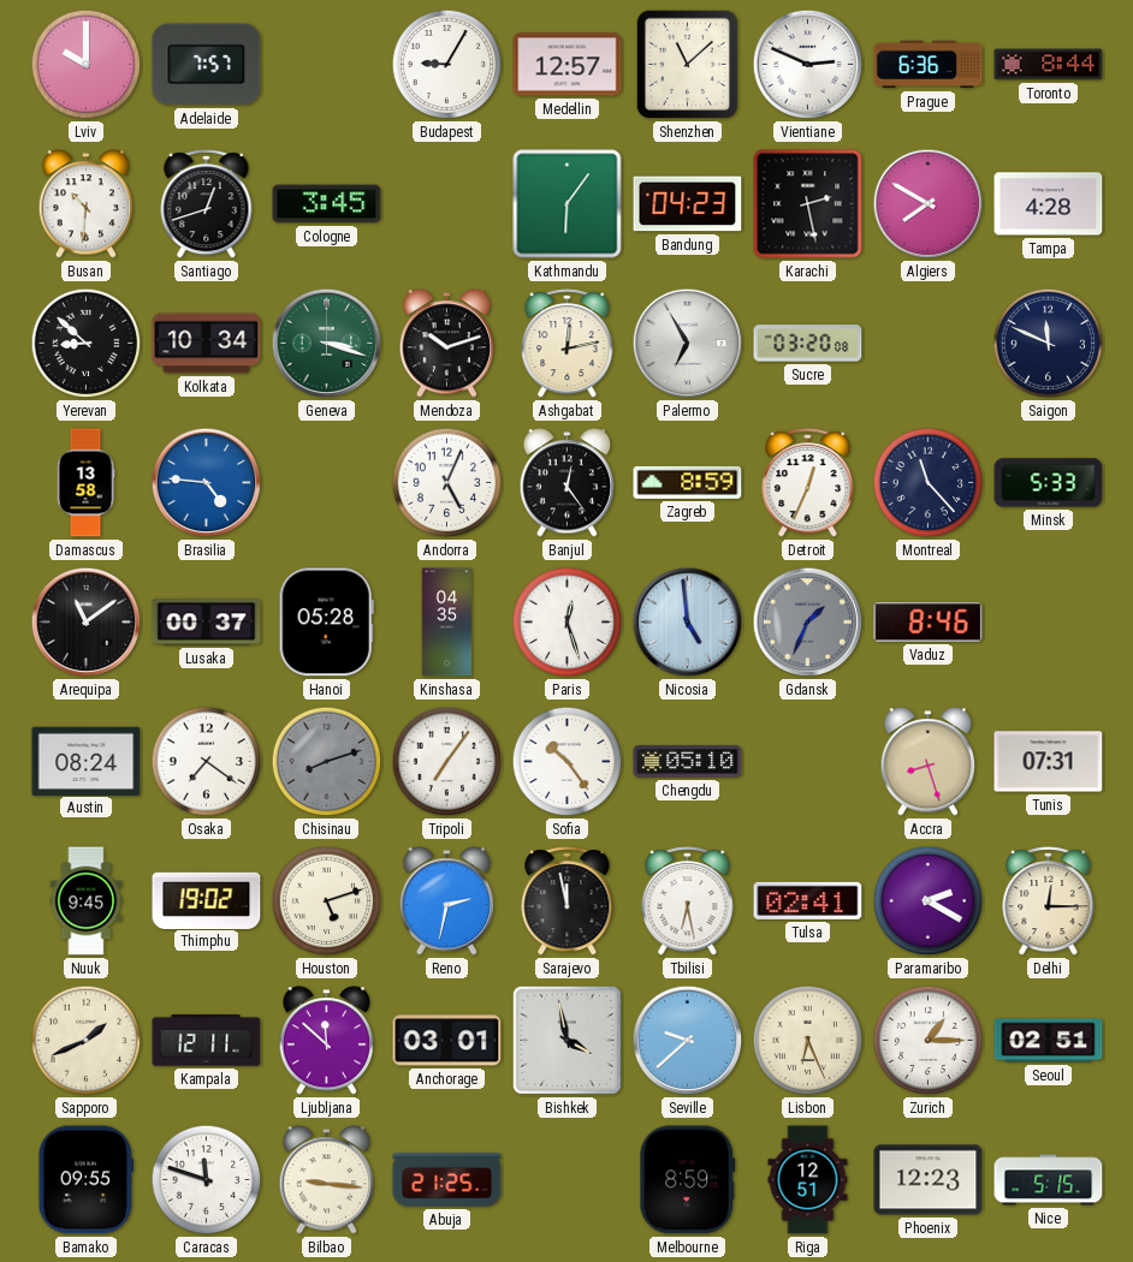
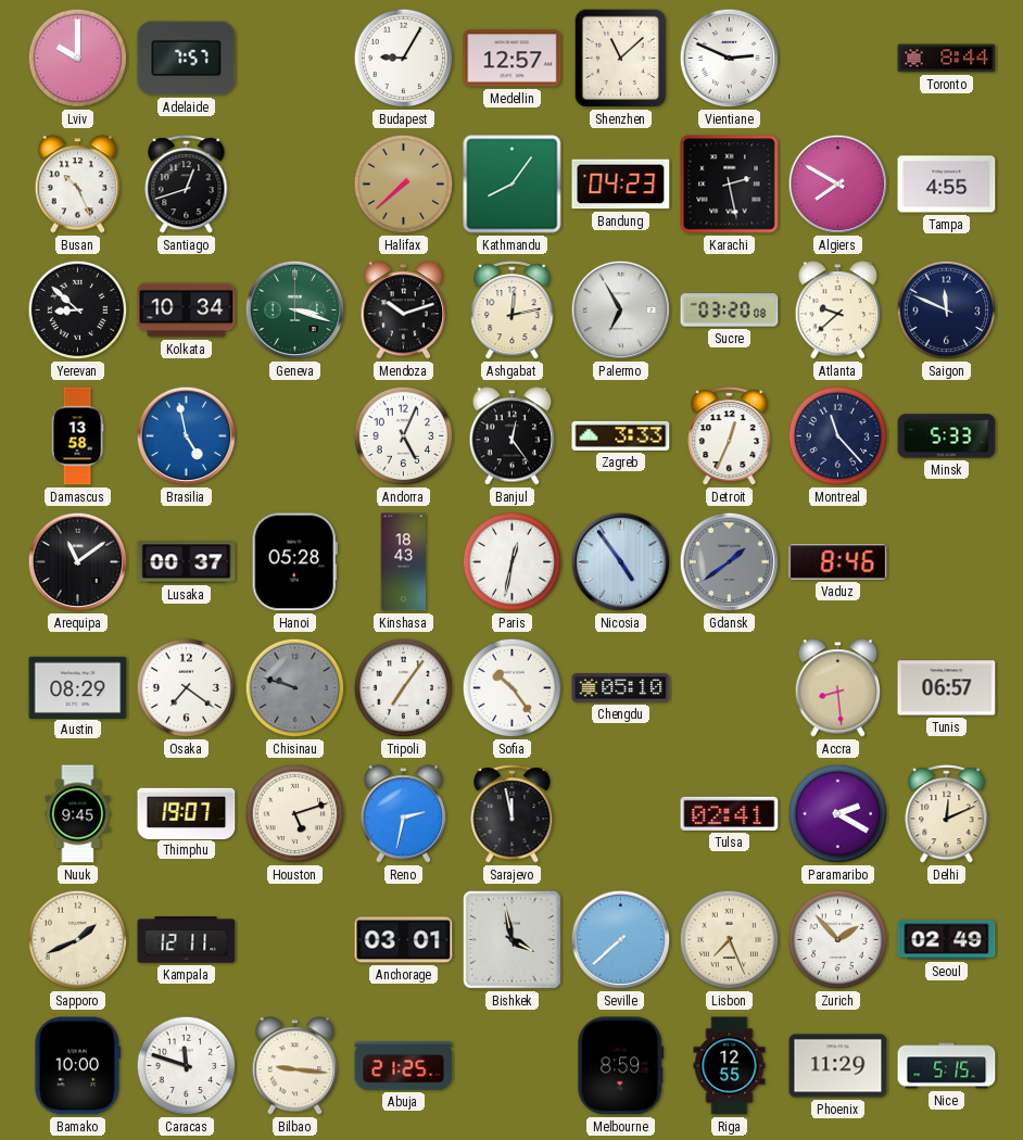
Prague: 6:36 -> none
Busan: 10:31 -> 10:26
Cologne: 3:45 -> none
Halifax: none -> 7:38
Kathmandu: 6:06 -> 8:06
Tampa: 4:28 -> 4:55
Atlanta: none -> 9:38
Brasilia: 4:46 -> 4:58
Zagreb: 8:59 -> 3:33
Kinshasa: 04:35 -> 18:43
Paris: 12:27 -> 12:32
Nicosia: 4:59 -> 4:54
Gdansk: 1:34 -> 1:39
Austin: 08:24 -> 08:29
Chisinau: 8:12 -> 9:48
Accra: 8:27 -> 8:29
Tunis: 07:31 -> 06:57
Thimphu: 19:02 -> 19:07
Tbilisi: 6:28 -> none
Delhi: 12:15 -> 12:11
Ljubljana: 11:52 -> none
Seville: 9:38 -> 7:38
Lisbon: 6:26 -> 7:26
Zurich: 1:15 -> 1:53
Seoul: 02:51 -> 02:49
Bamako: 09:55 -> 10:00
Riga: 12:51 -> 12:55
Phoenix: 12:23 -> 11:29
